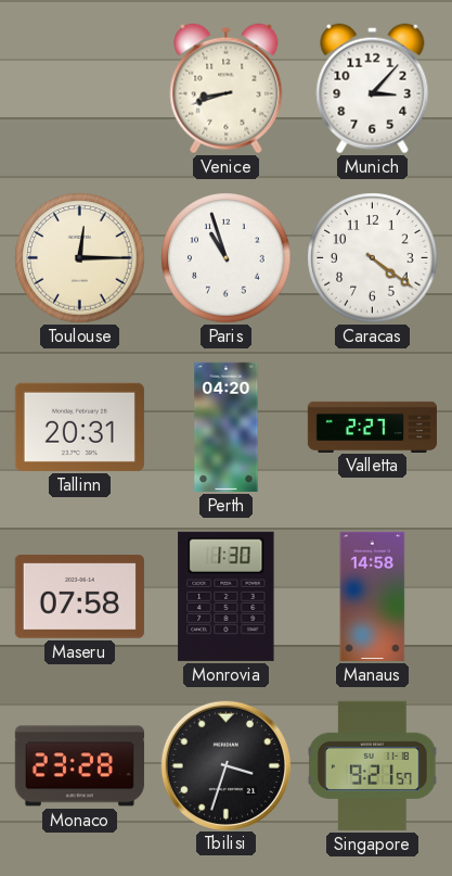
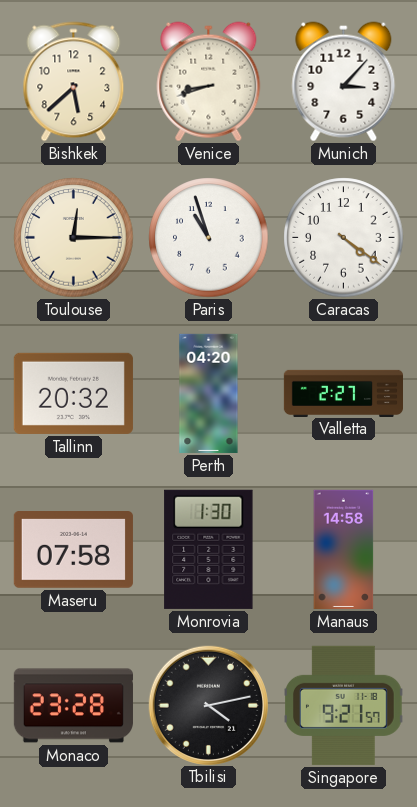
Bishkek: none -> 5:38
Tallinn: 20:31 -> 20:32
Tbilisi: 3:33 -> 4:13
